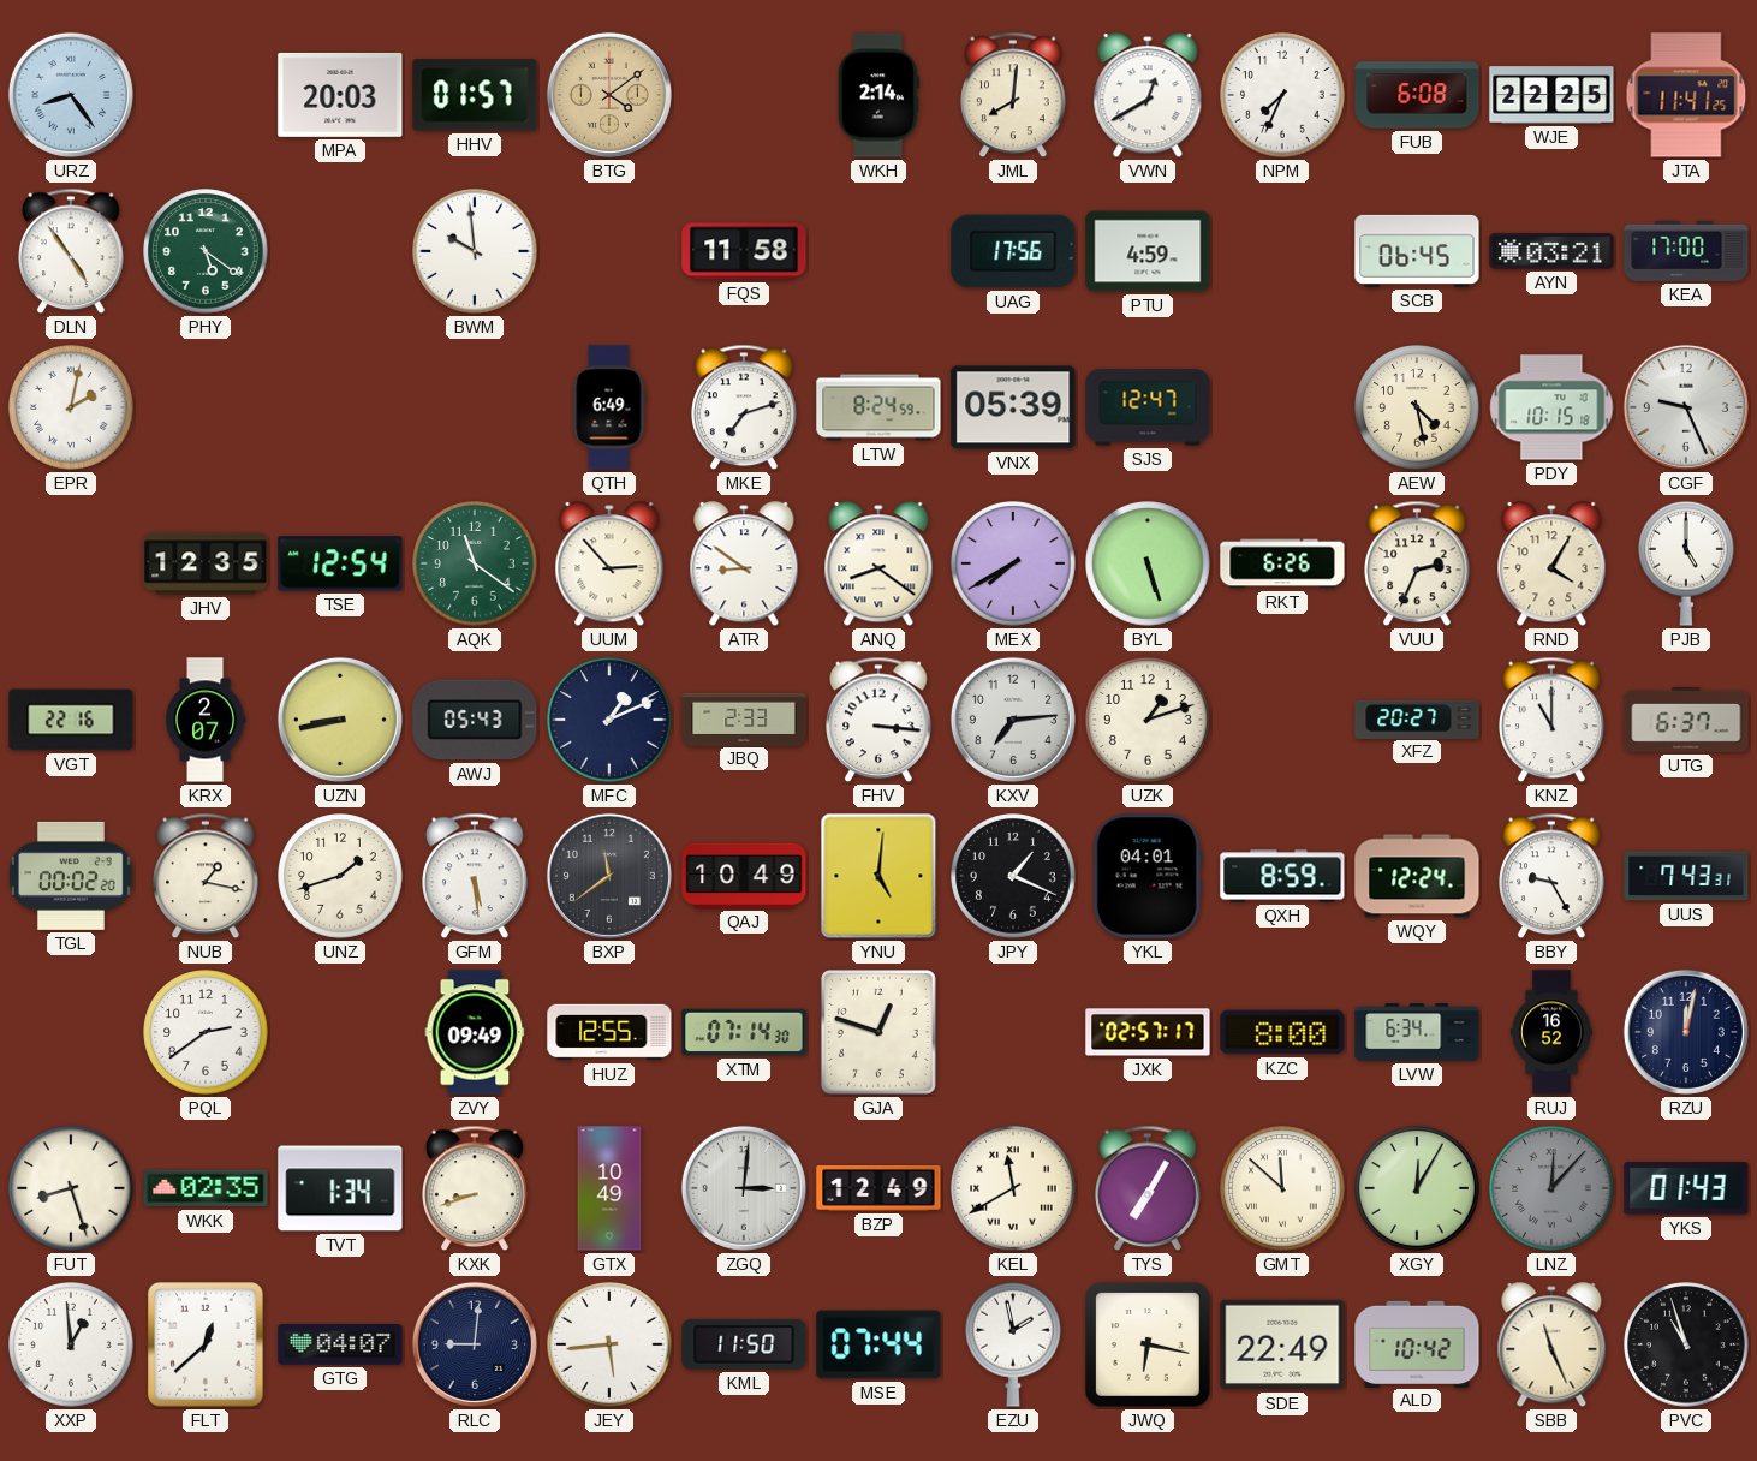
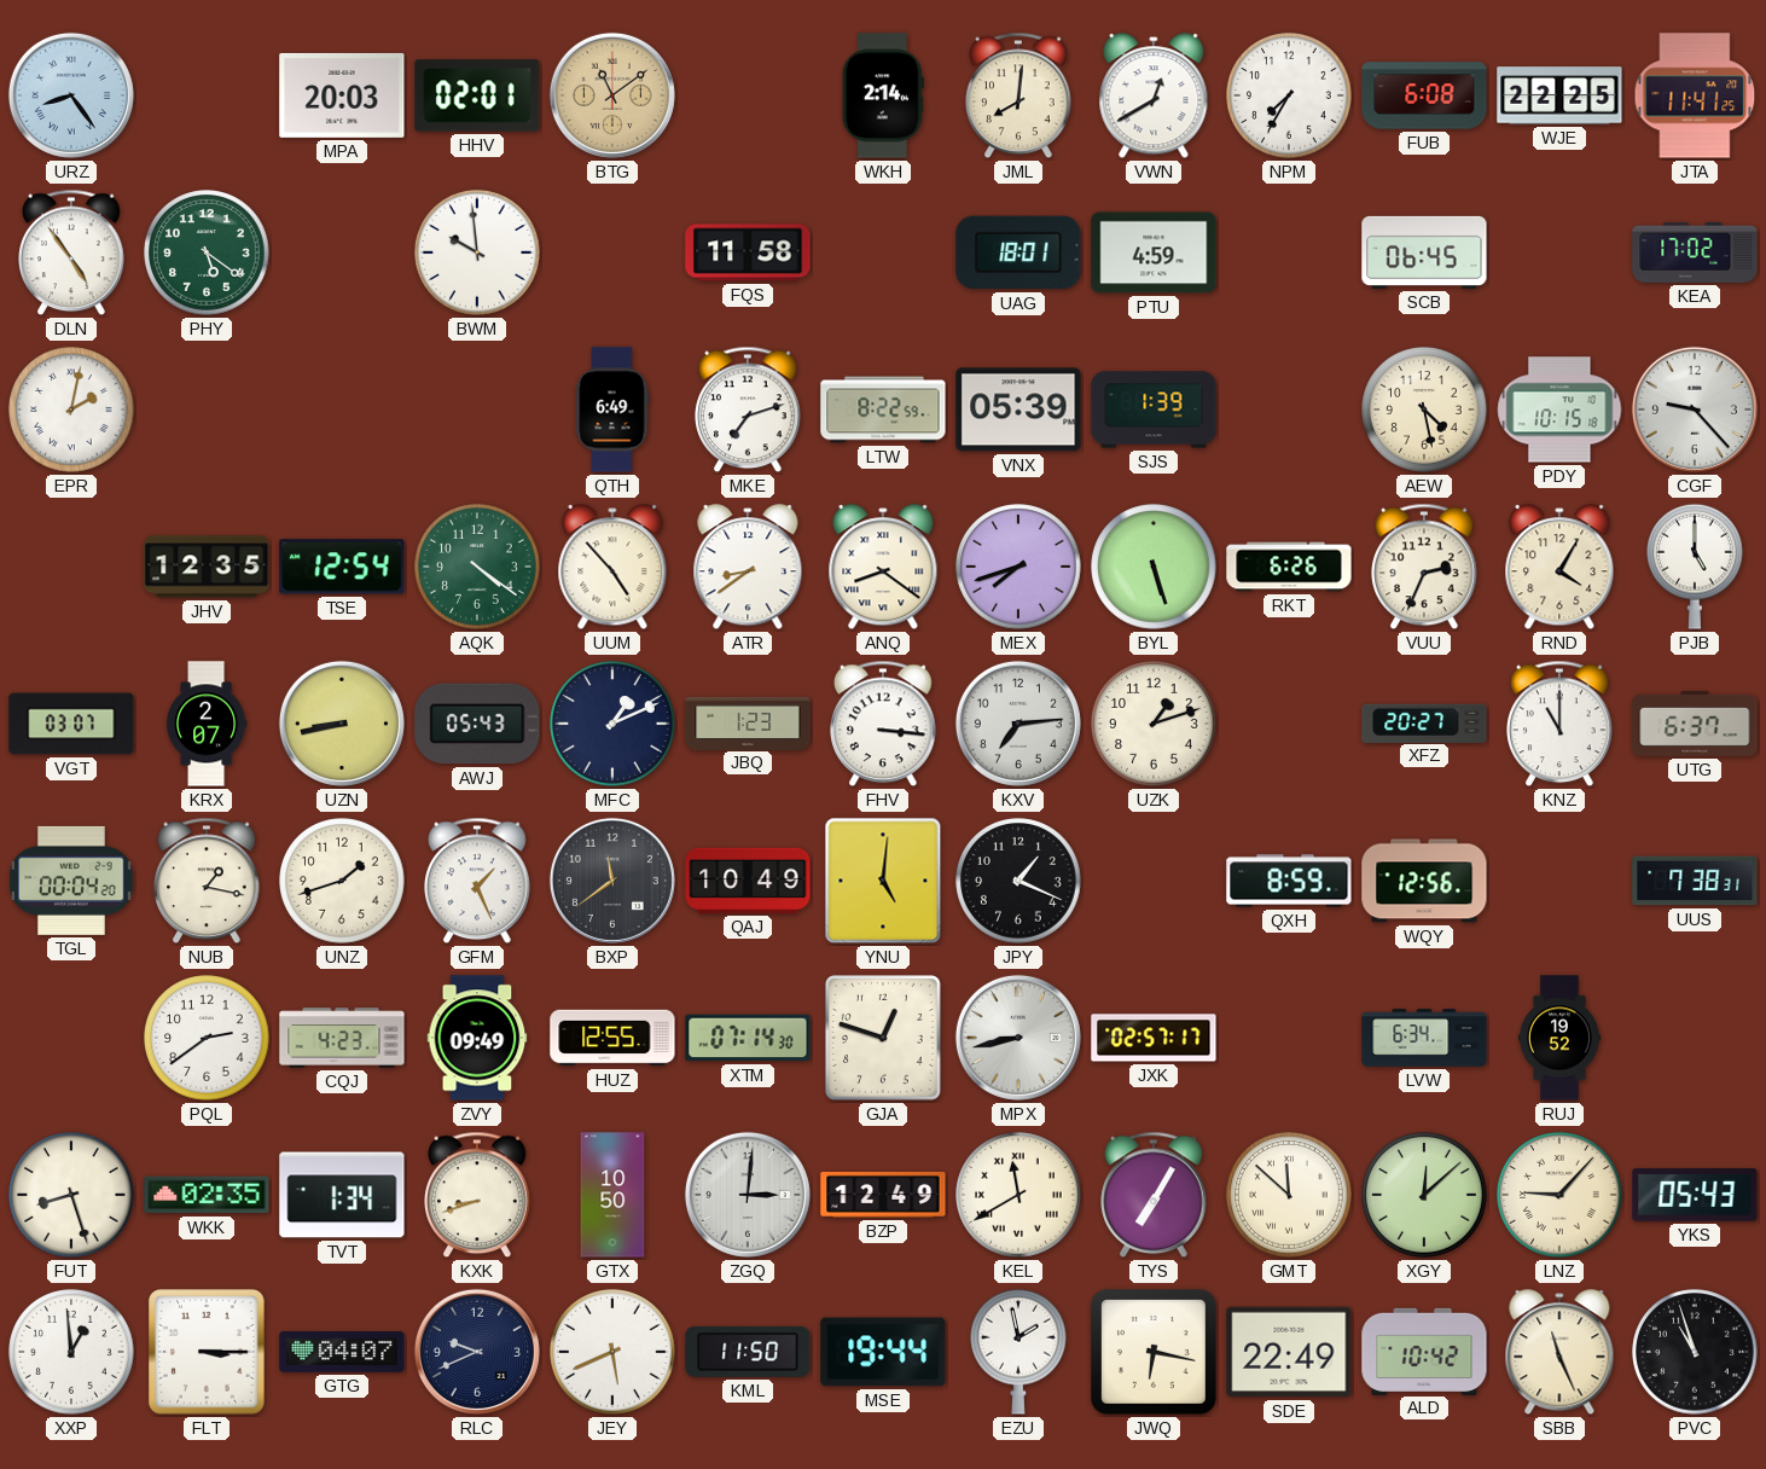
HHV: 01:57 -> 02:01
BTG: 4:09 -> 11:09
NPM: 7:34 -> 7:35
UAG: 17:56 -> 18:01
AYN: 03:21 -> none
KEA: 17:00 -> 17:02
LTW: 8:24 -> 8:22
SJS: 12:47 -> 1:39
CGF: 9:26 -> 9:23
AQK: 11:21 -> 4:21
UUM: 2:53 -> 4:53
ATR: 8:51 -> 8:39
MEX: 7:40 -> 7:42
VGT: 22:16 -> 03:07
JBQ: 2:33 -> 1:23
TGL: 00:02 -> 00:04
GFM: 5:29 -> 1:26
YKL: 04:01 -> none
WQY: 12:24 -> 12:56
BBY: 9:25 -> none
UUS: 7:43 -> 7:38
CQJ: none -> 4:23
MPX: none -> 8:43
KZC: 8:00 -> none
RUJ: 16:52 -> 19:52
RZU: 12:02 -> none
GTX: 10:49 -> 10:50
XGY: 12:05 -> 12:08
LNZ: 12:07 -> 9:07
LNZ dial: grey -> cream
YKS: 01:43 -> 05:43
FLT: 12:38 -> 3:15
RLC: 9:01 -> 9:41
JEY: 5:44 -> 5:41
MSE: 07:44 -> 19:44
